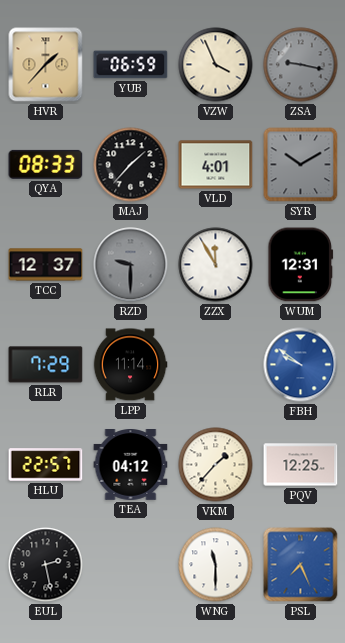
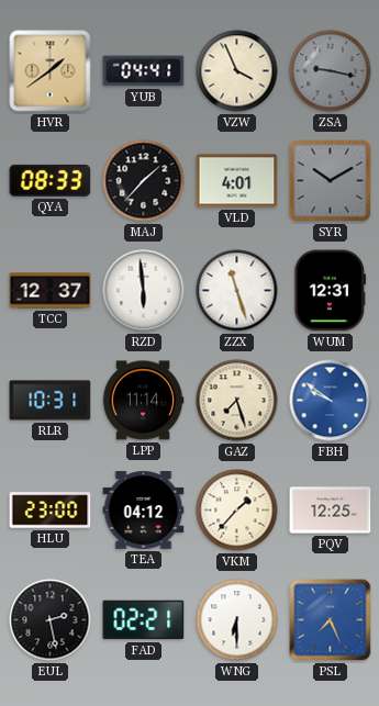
HVR: 1:37 -> 1:39
YUB: 06:59 -> 04:41
RZD: 9:30 -> 5:59
RZD dial: grey -> white
ZZX: 11:55 -> 11:27
RLR: 7:29 -> 10:31
GAZ: none -> 7:27
HLU: 22:57 -> 23:00
FAD: none -> 02:21
WNG: 11:30 -> 6:30
